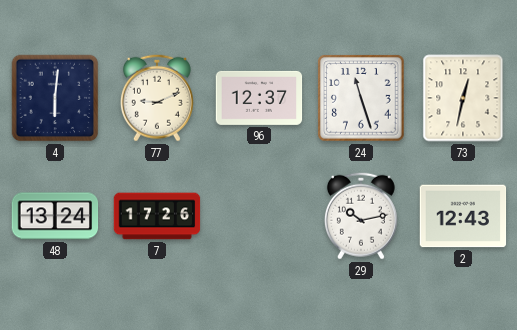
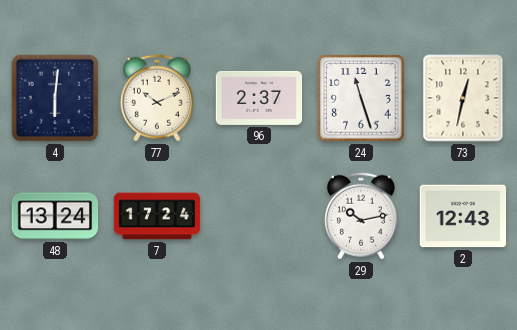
77: 9:11 -> 10:11
96: 12:37 -> 2:37
7: 17:26 -> 17:24
